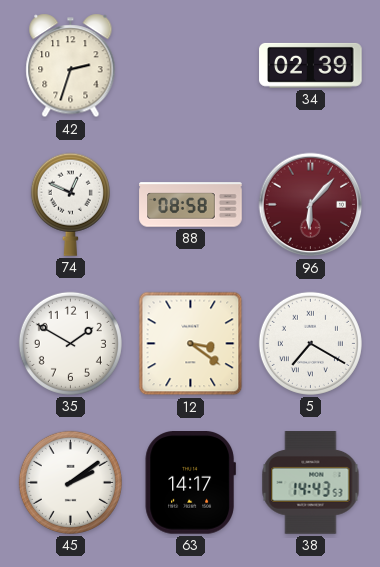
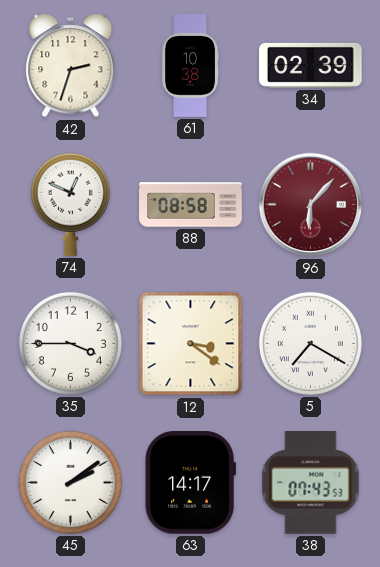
61: none -> 10:38
35: 1:50 -> 3:45
38: 14:43 -> 07:43
